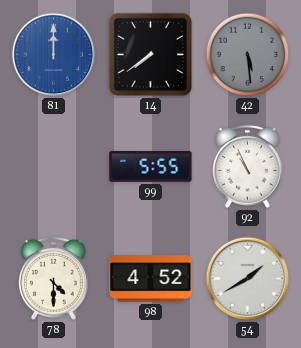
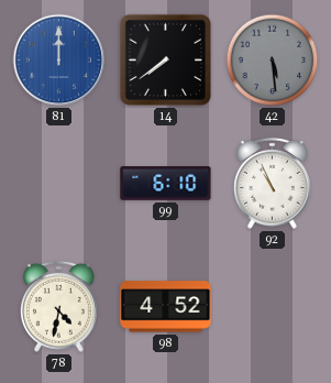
99: 5:55 -> 6:10
78: 4:30 -> 4:32
54: 1:40 -> none
